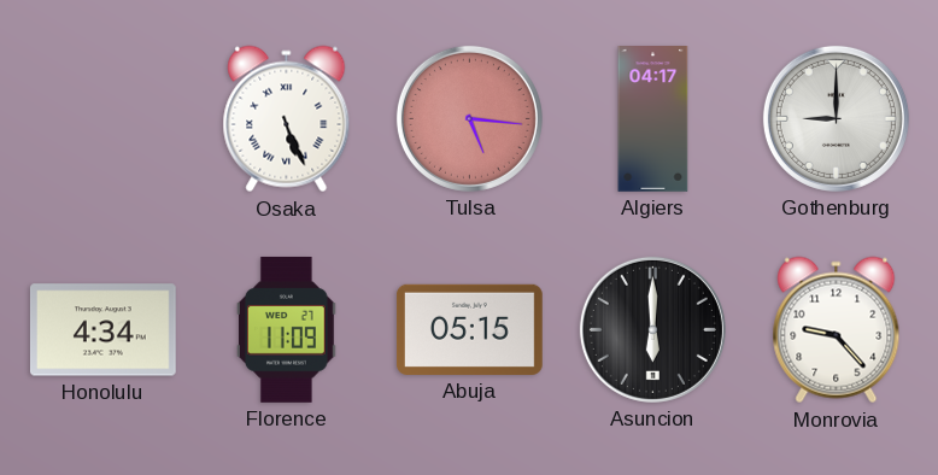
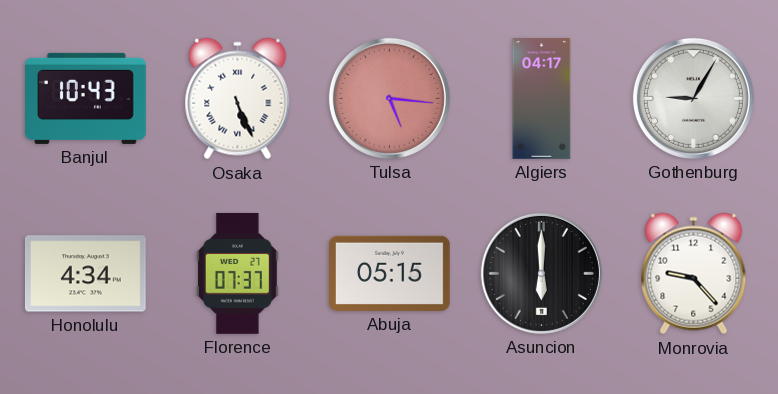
Banjul: none -> 10:43
Gothenburg: 9:00 -> 9:05
Florence: 11:09 -> 07:37
